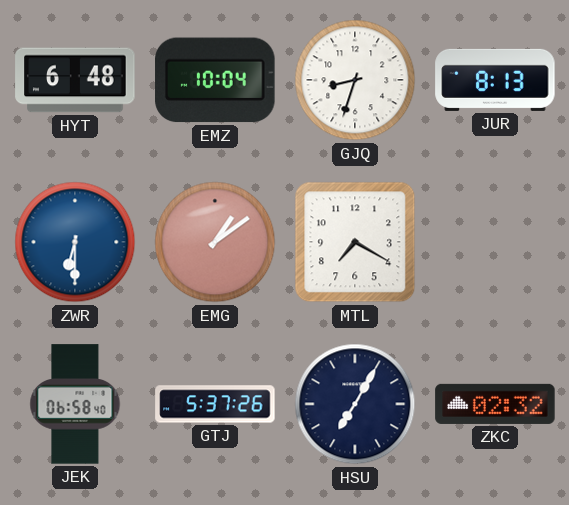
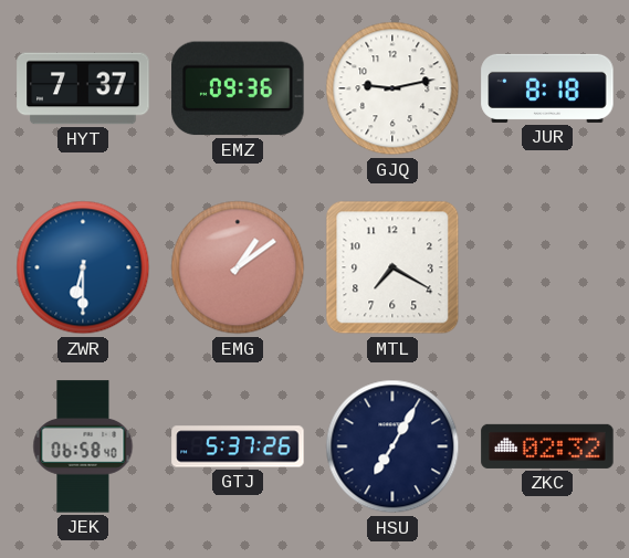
HYT: 6:48 -> 7:37
EMZ: 10:04 -> 09:36
GJQ: 8:33 -> 9:13
JUR: 8:13 -> 8:18
